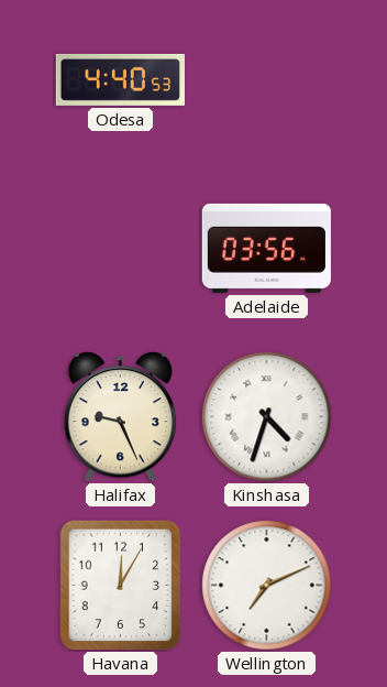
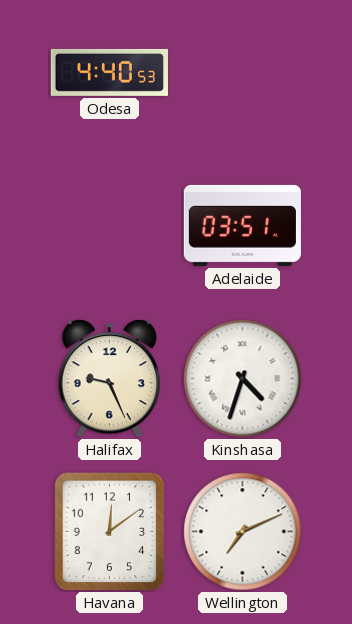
Adelaide: 03:56 -> 03:51
Havana: 12:05 -> 12:09
